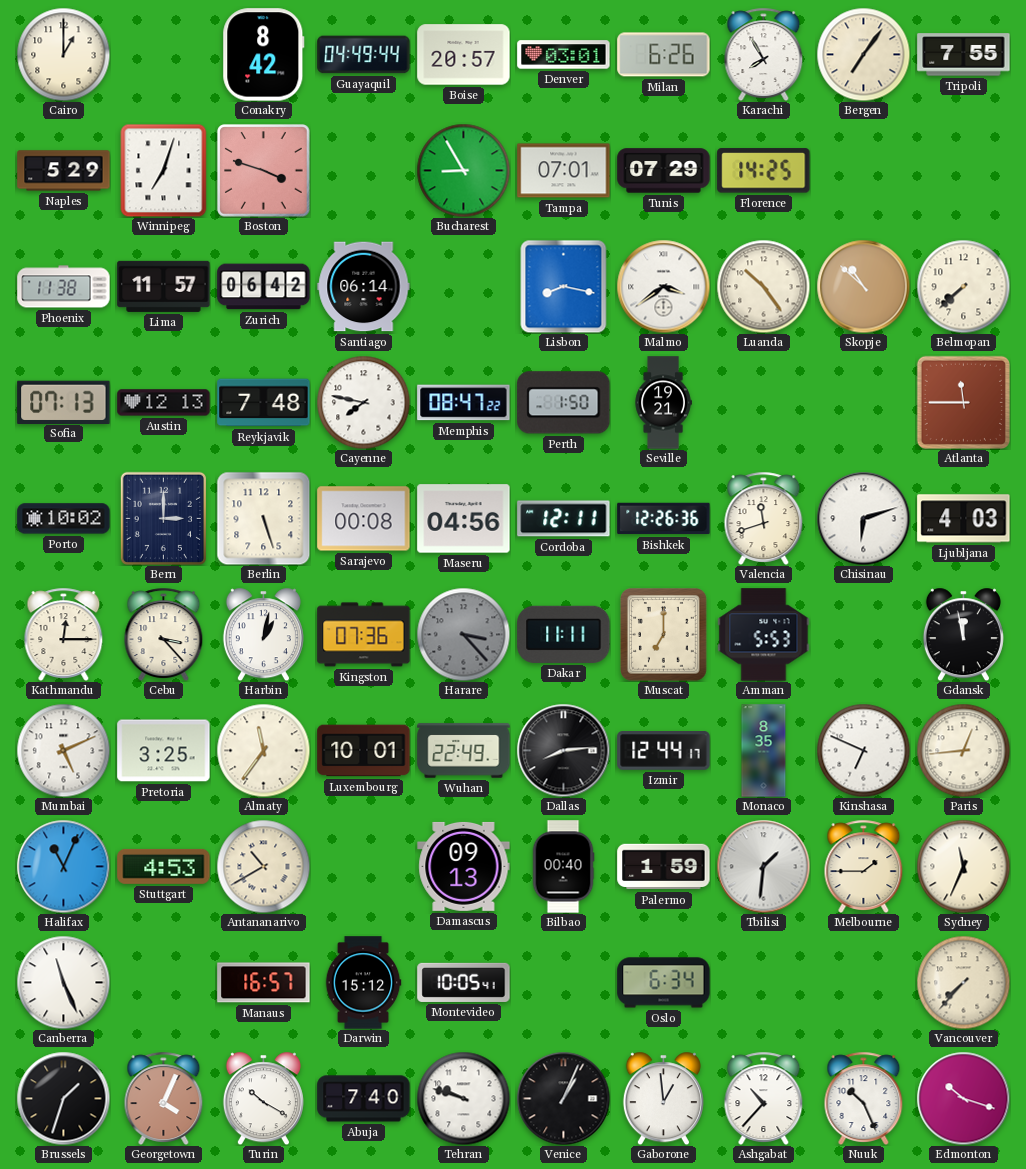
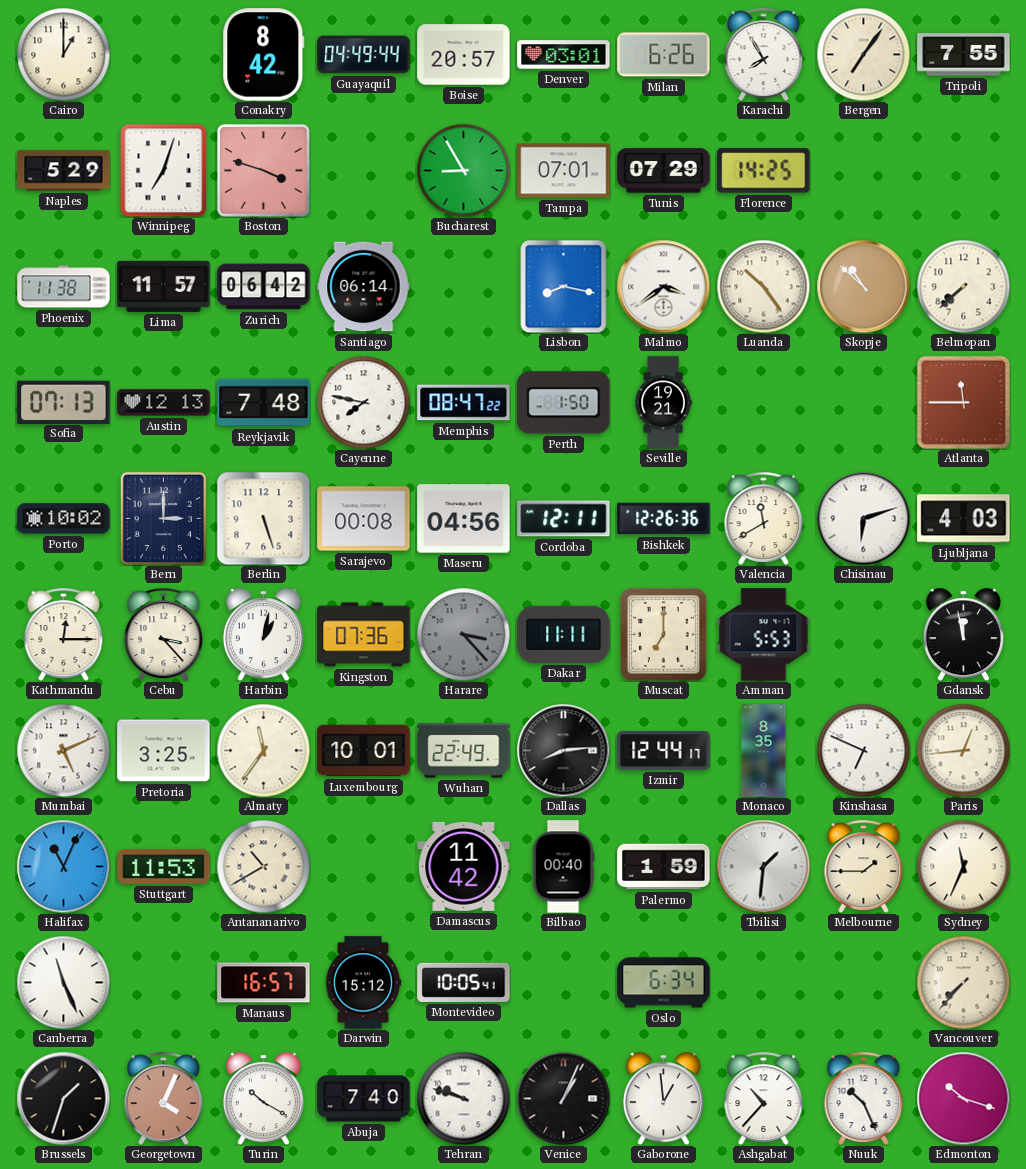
Valencia: 11:42 -> 11:40
Stuttgart: 4:53 -> 11:53
Damascus: 09:13 -> 11:42
